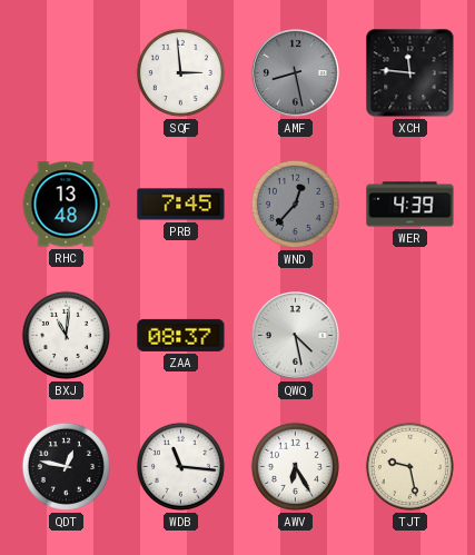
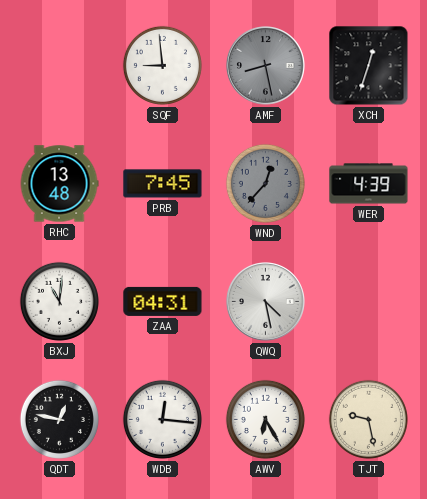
SQF: 2:59 -> 8:59
XCH: 11:46 -> 12:33
ZAA: 08:37 -> 04:31
WDB: 11:16 -> 12:16
